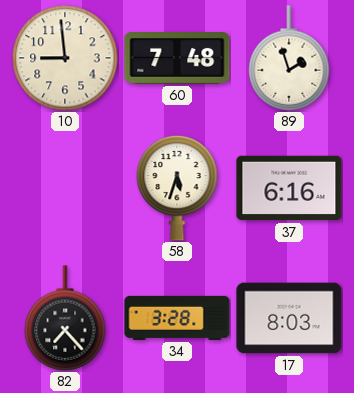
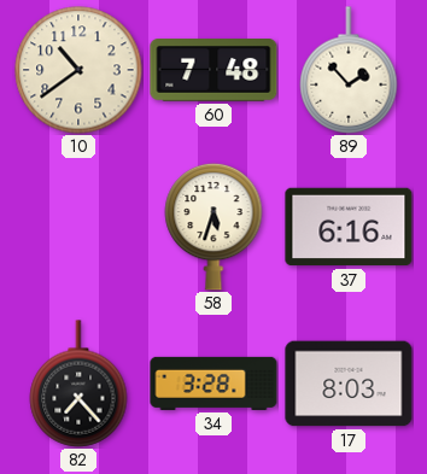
10: 8:59 -> 10:39
89: 1:57 -> 1:53
